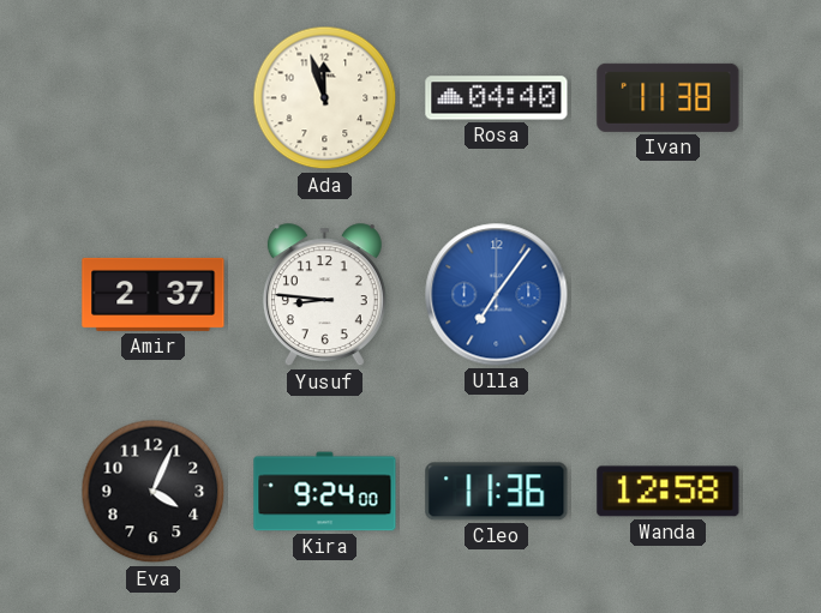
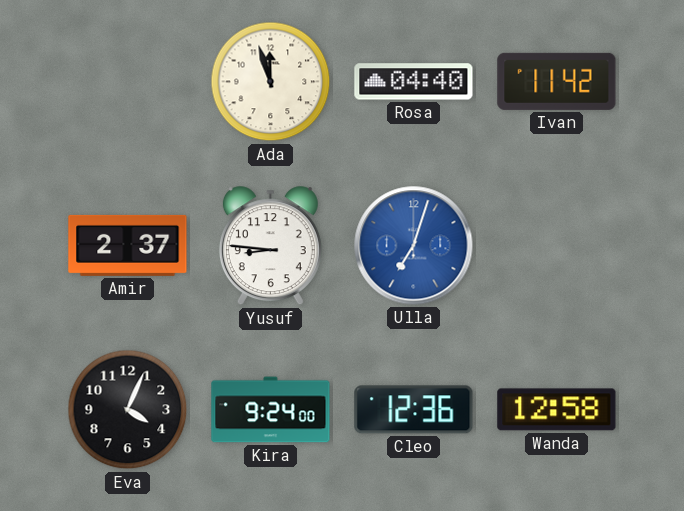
Ivan: 11:38 -> 11:42
Ulla: 7:06 -> 7:03
Cleo: 11:36 -> 12:36
